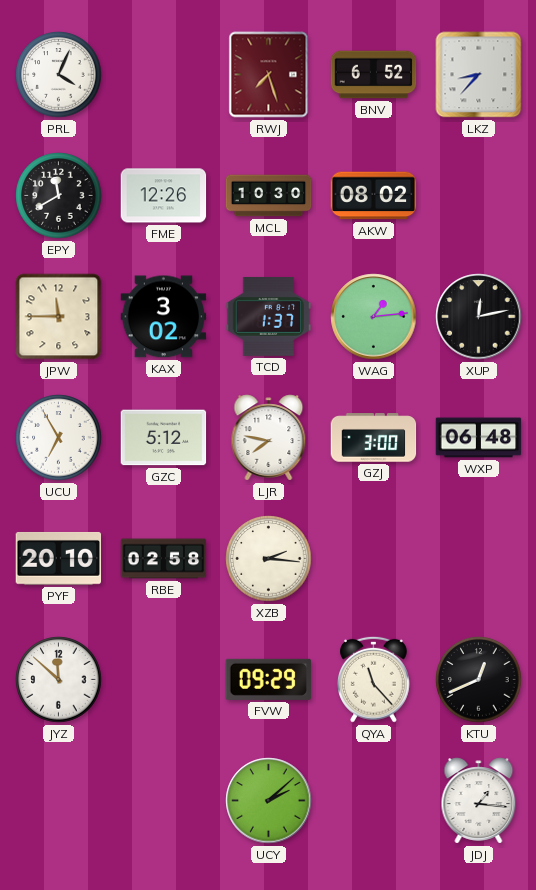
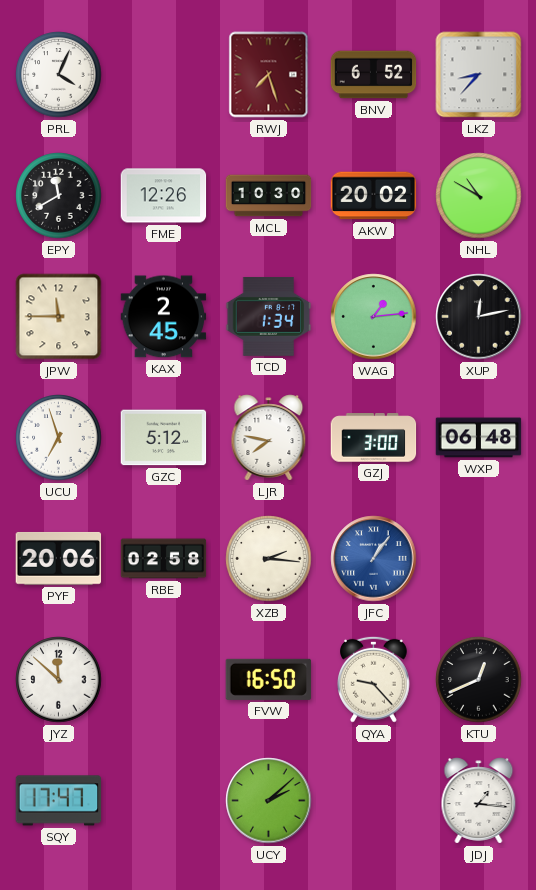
AKW: 08:02 -> 20:02
NHL: none -> 10:50
KAX: 3:02 -> 2:45
TCD: 1:37 -> 1:34
UCU: 6:55 -> 6:57
PYF: 20:10 -> 20:06
JFC: none -> 1:06
FVW: 09:29 -> 16:50
QYA: 11:23 -> 9:23
SQY: none -> 17:47
